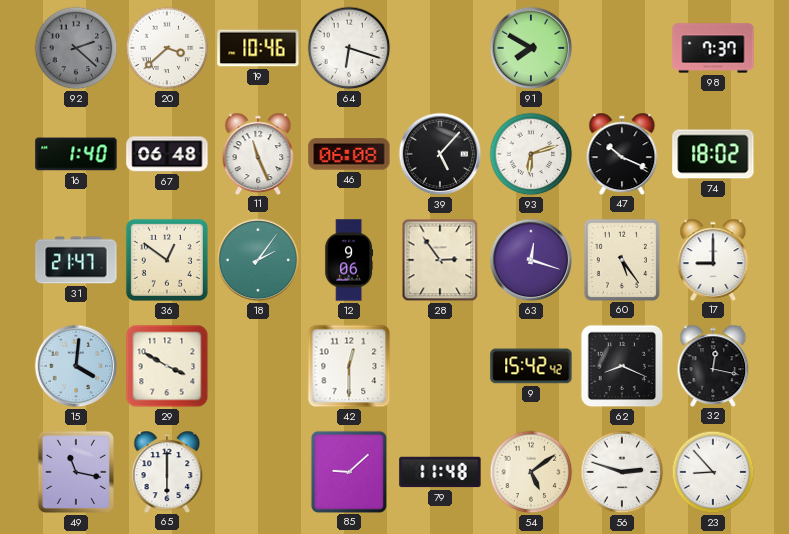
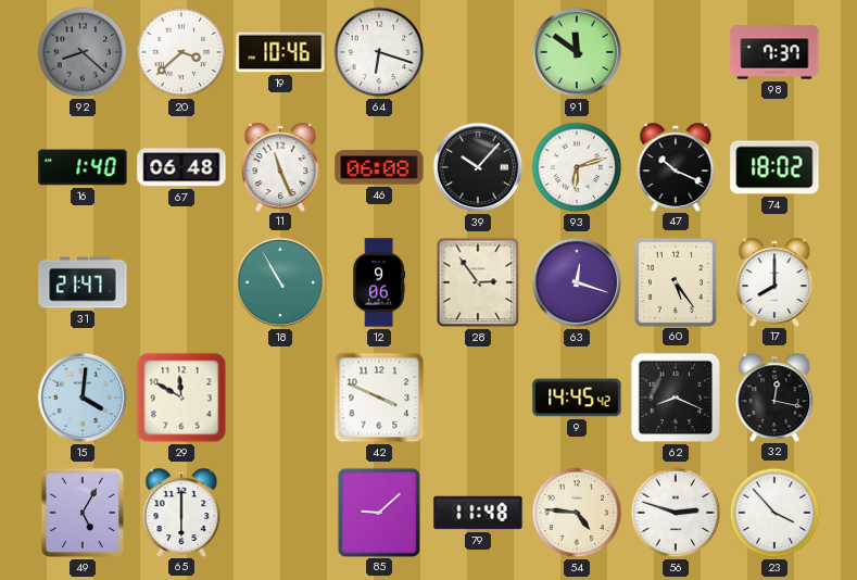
92: 2:22 -> 8:22
91: 7:50 -> 11:51
39: 5:07 -> 10:07
36: 12:51 -> none
18: 2:06 -> 10:55
17: 9:00 -> 8:00
29: 3:50 -> 11:50
42: 12:30 -> 3:49
9: 15:42 -> 14:45
49: 11:17 -> 5:05
54: 5:09 -> 4:46
23: 8:53 -> 3:53
